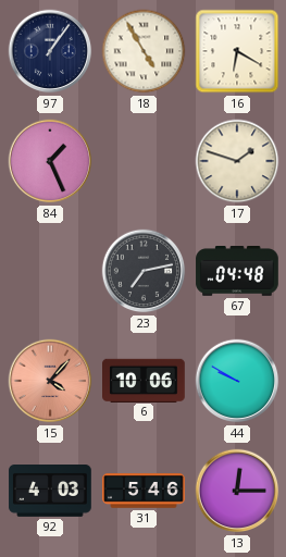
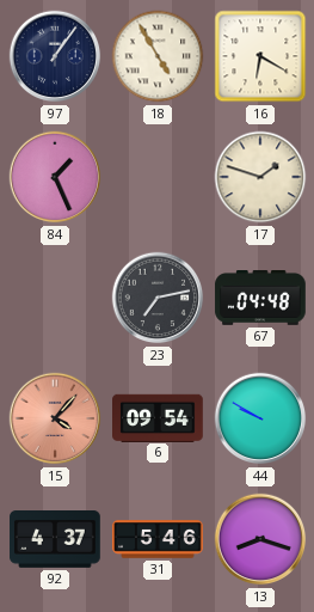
6: 10:06 -> 09:54
92: 4:03 -> 4:37
13: 12:15 -> 8:18
